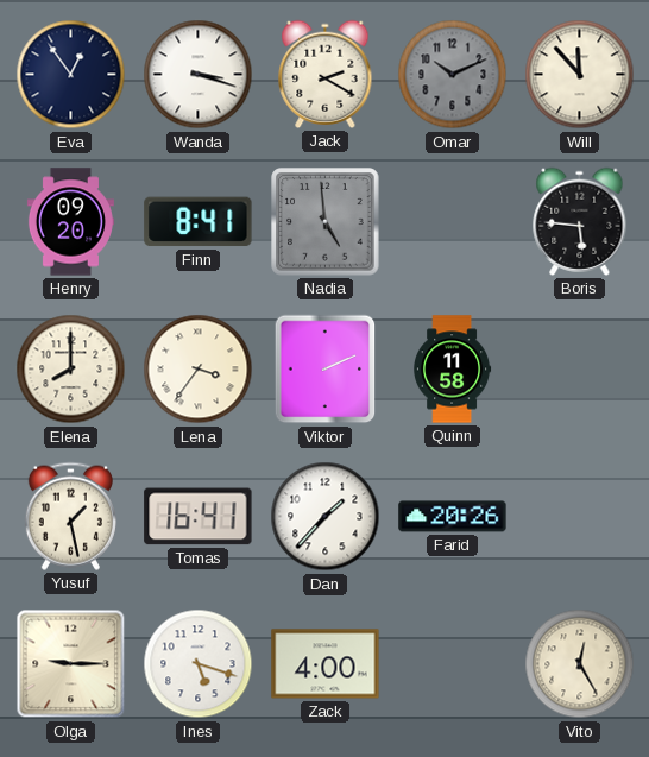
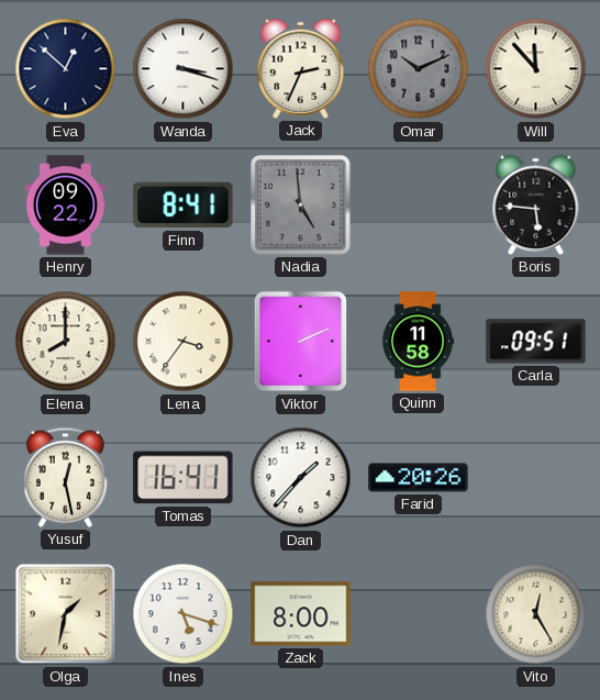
Eva: 12:54 -> 12:52
Jack: 2:20 -> 2:34
Henry: 09:20 -> 09:22
Carla: none -> 09:51
Yusuf: 1:28 -> 12:28
Olga: 9:15 -> 1:32
Zack: 4:00 -> 8:00
